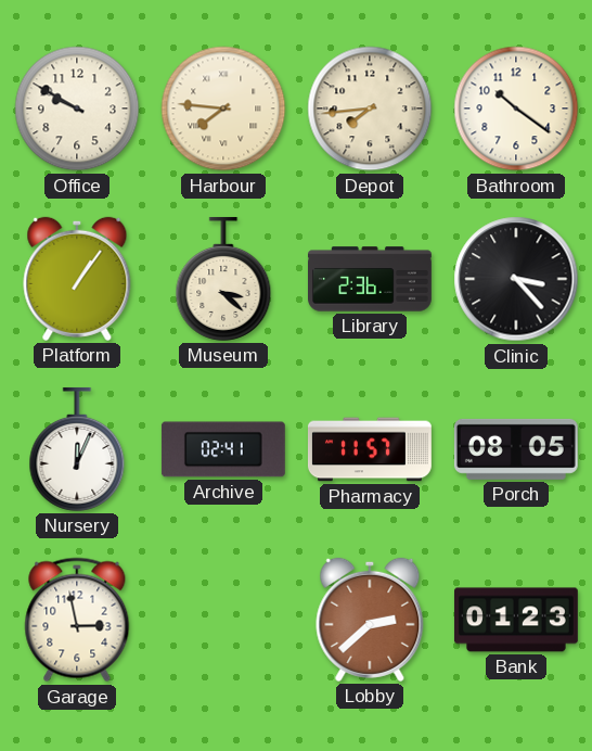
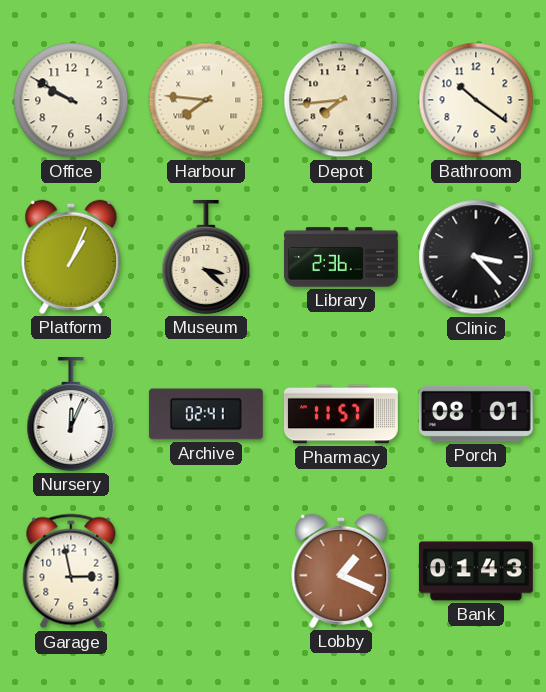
Platform: 1:06 -> 1:04
Porch: 08:05 -> 08:01
Lobby: 2:38 -> 1:19
Bank: 01:23 -> 01:43
